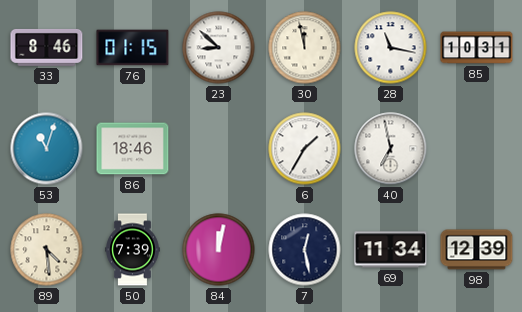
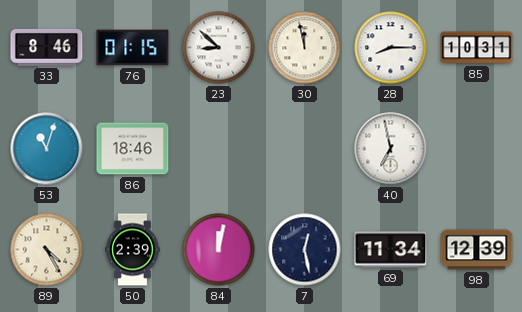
28: 11:17 -> 8:15
6: 1:35 -> none
89: 4:29 -> 4:25
50: 7:39 -> 2:39
